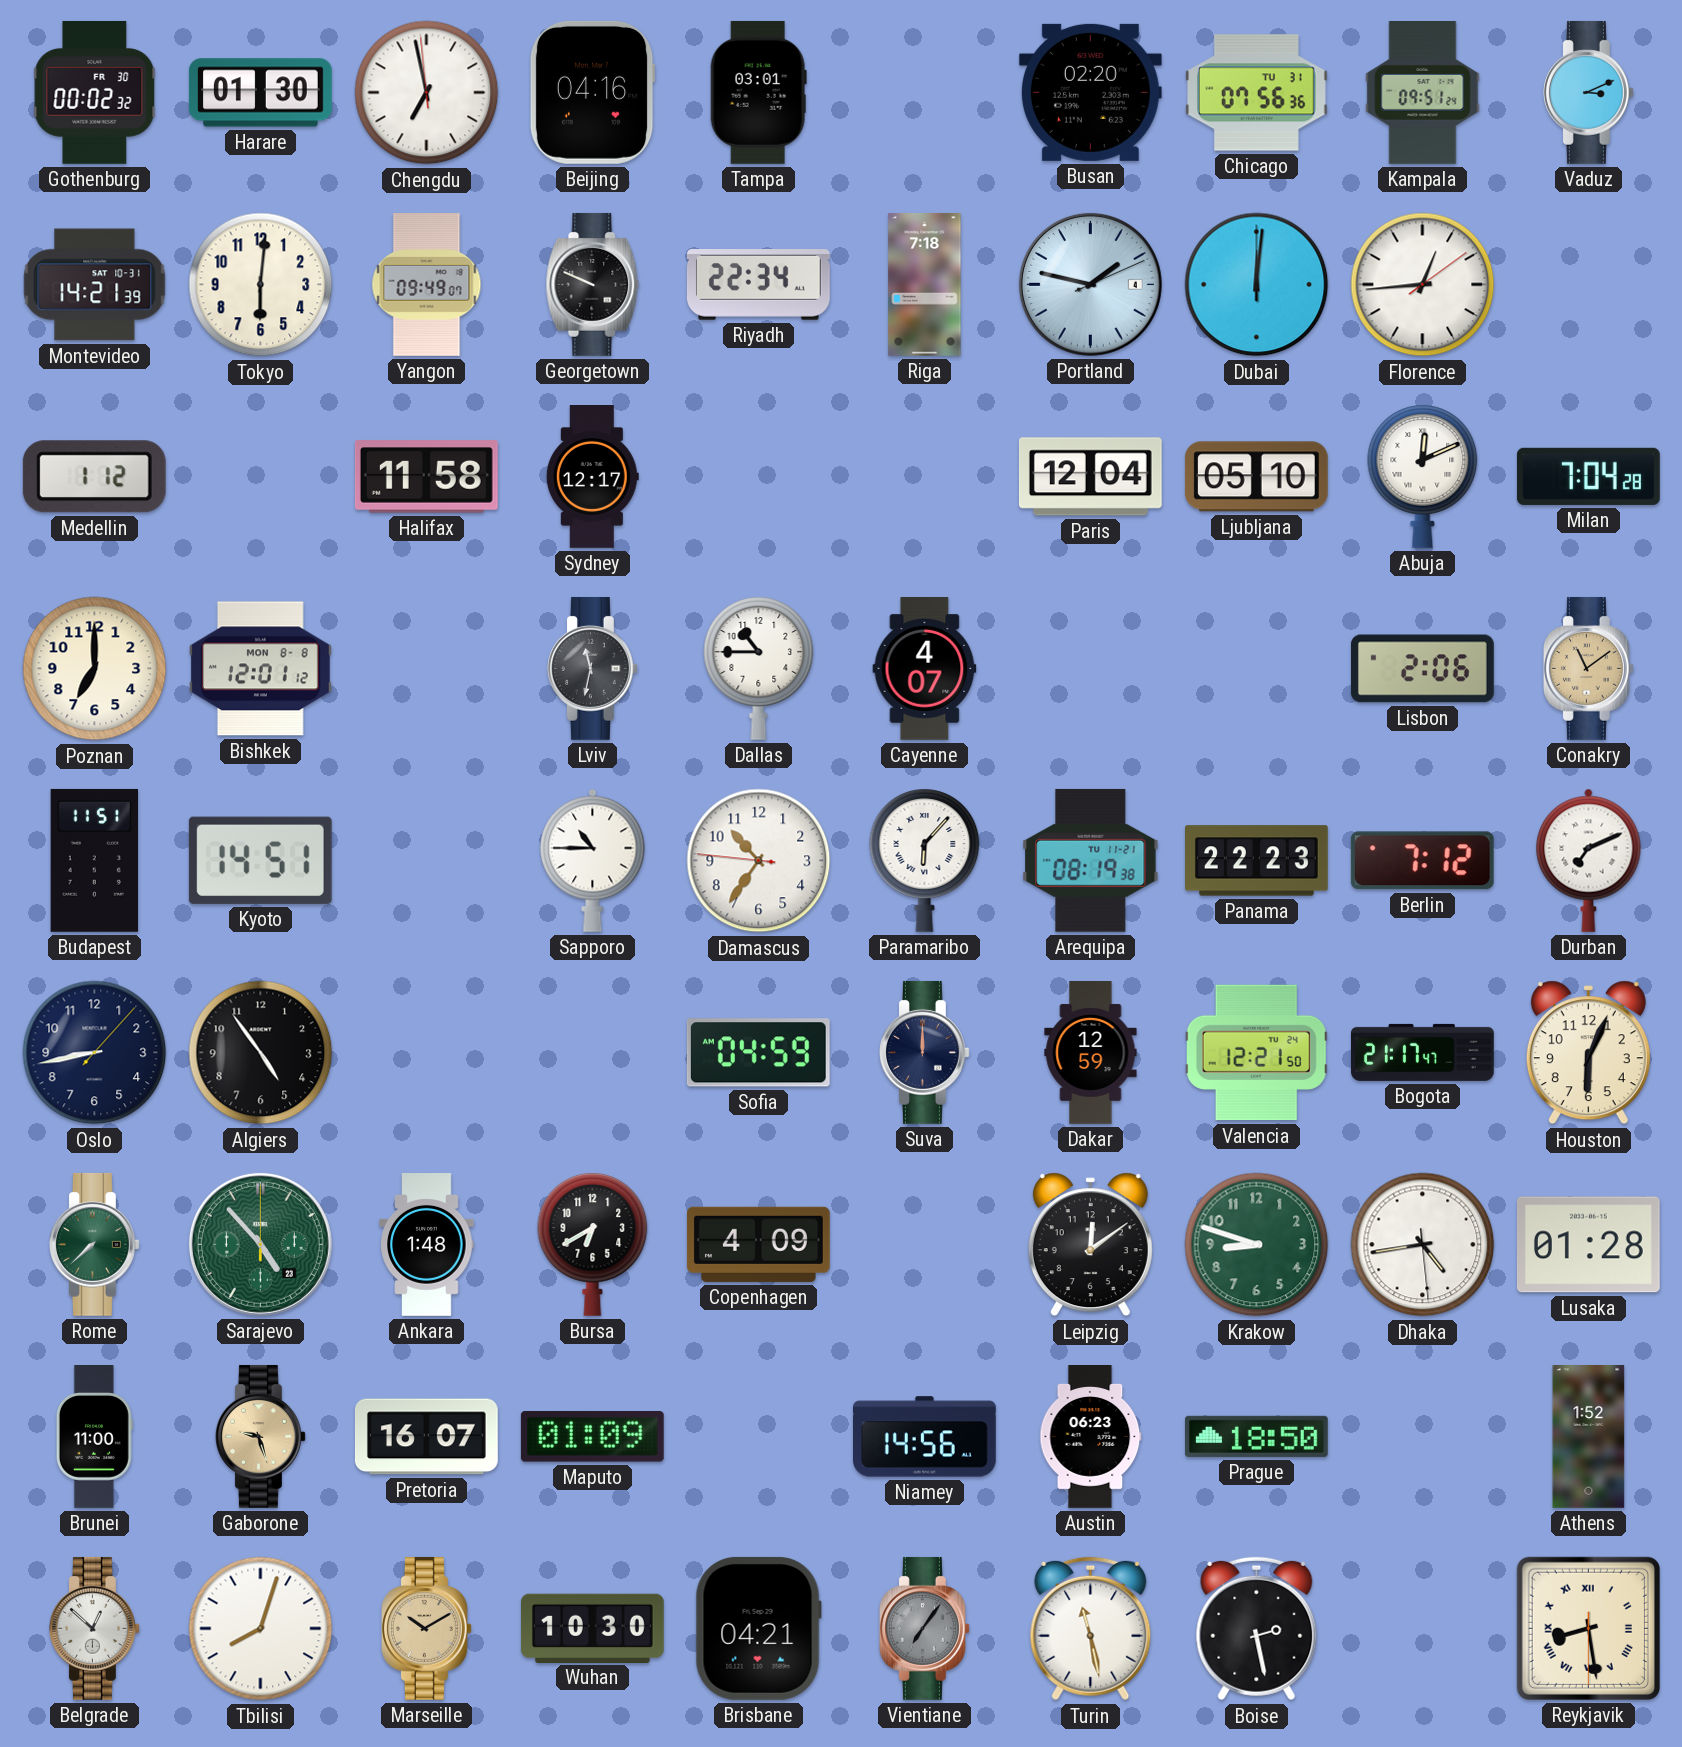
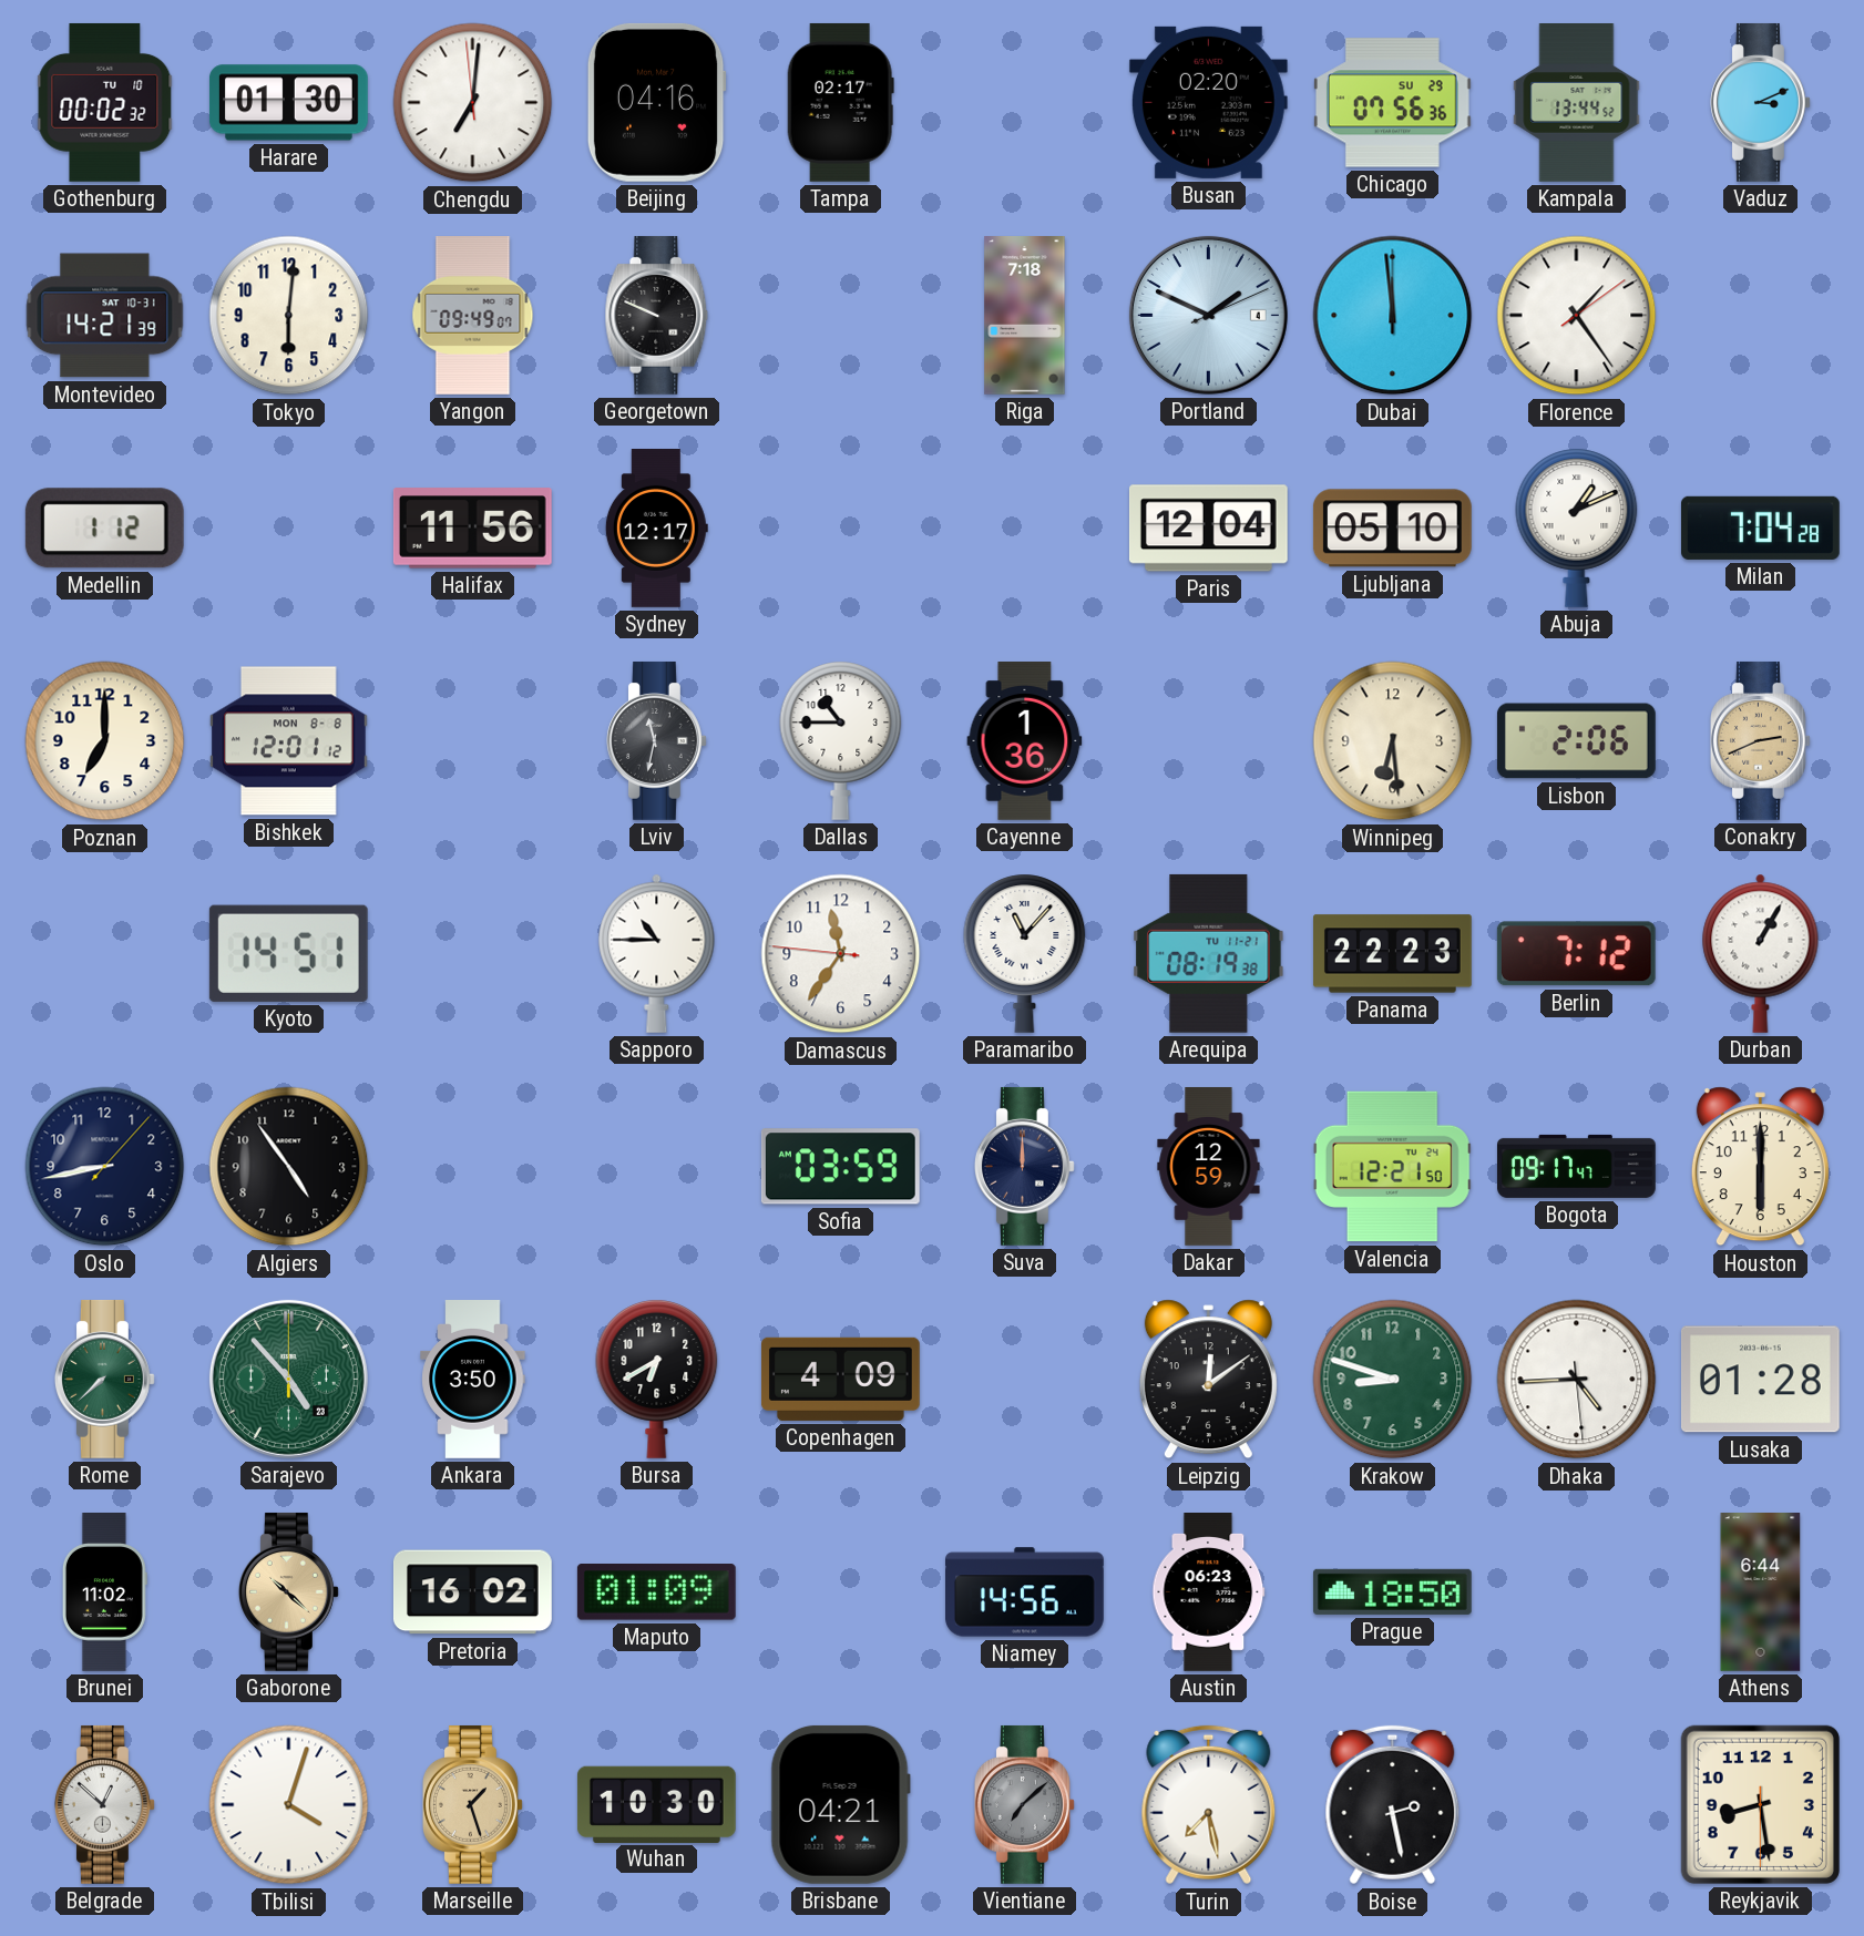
Gothenburg date: FR 30 -> TU 10
Chengdu: 6:57 -> 7:00
Tampa: 03:01 -> 02:17
Chicago date: TU 31 -> SU 29
Kampala: 09:51 -> 13:44
Riyadh: 22:34 -> none
Portland: 1:47 -> 1:49
Dubai: 12:01 -> 11:59
Florence: 12:44 -> 1:24
Halifax: 11:58 -> 11:56
Abuja: 12:11 -> 1:11
Cayenne: 4:07 -> 1:36
Winnipeg: none -> 6:29
Conakry: 11:09 -> 2:41
Budapest: 11:51 -> none
Damascus: 10:35 -> 11:35
Paramaribo: 6:07 -> 11:07
Durban: 7:11 -> 1:05
Sofia: 04:59 -> 03:59
Bogota: 21:17 -> 09:17
Houston: 6:04 -> 6:00
Ankara: 1:48 -> 3:50
Dhaka: 4:43 -> 4:44
Brunei: 11:00 -> 11:02
Gaborone: 9:27 -> 10:22
Pretoria: 16:07 -> 16:02
Athens: 1:52 -> 6:44
Tbilisi: 8:03 -> 4:03
Marseille: 10:10 -> 1:27
Vientiane: 7:06 -> 7:08
Turin: 11:28 -> 7:28
Reykjavik numerals: Roman -> Arabic
